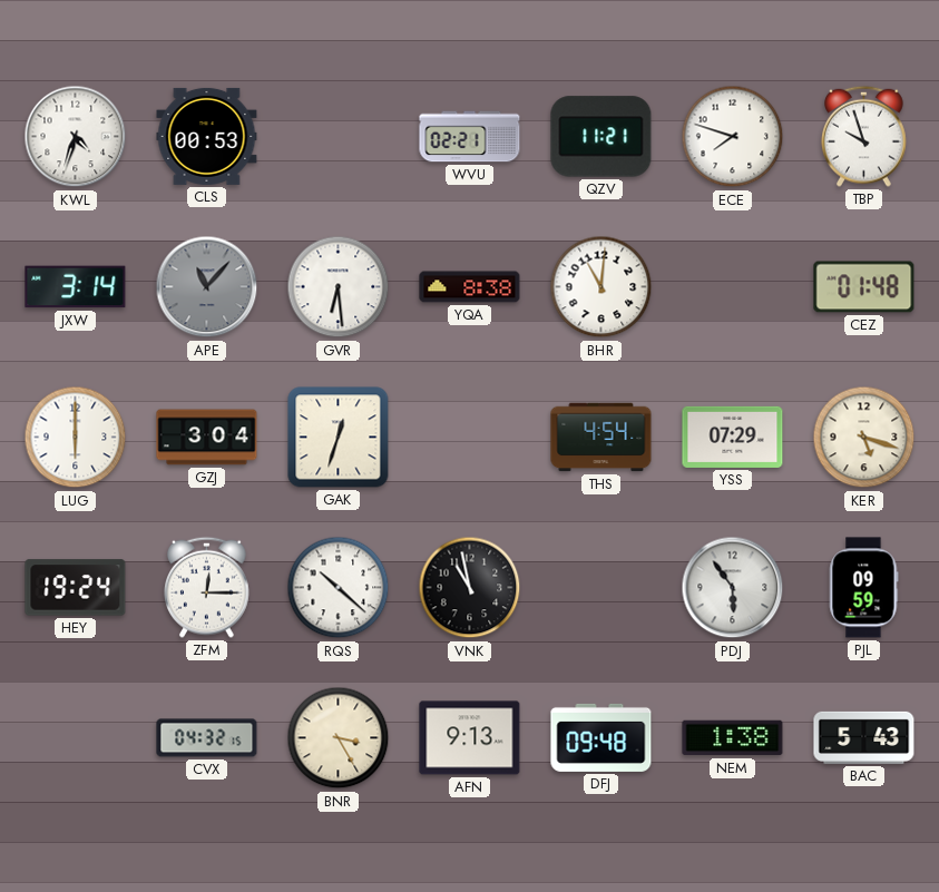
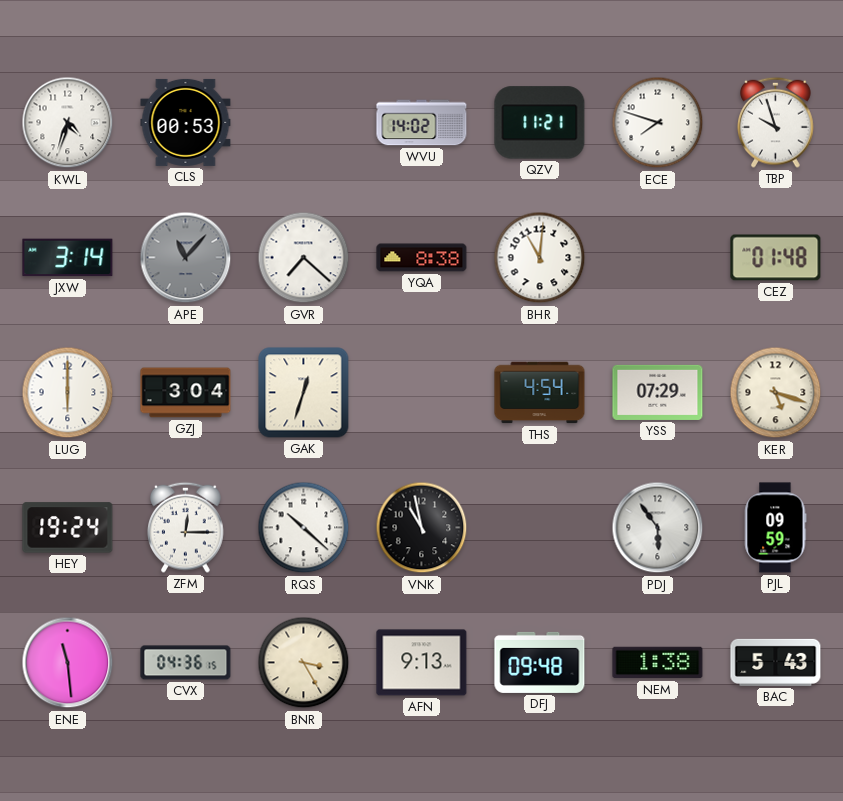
WVU: 02:21 -> 14:02
GVR: 6:29 -> 7:22
ENE: none -> 11:29
CVX: 04:32 -> 04:36
